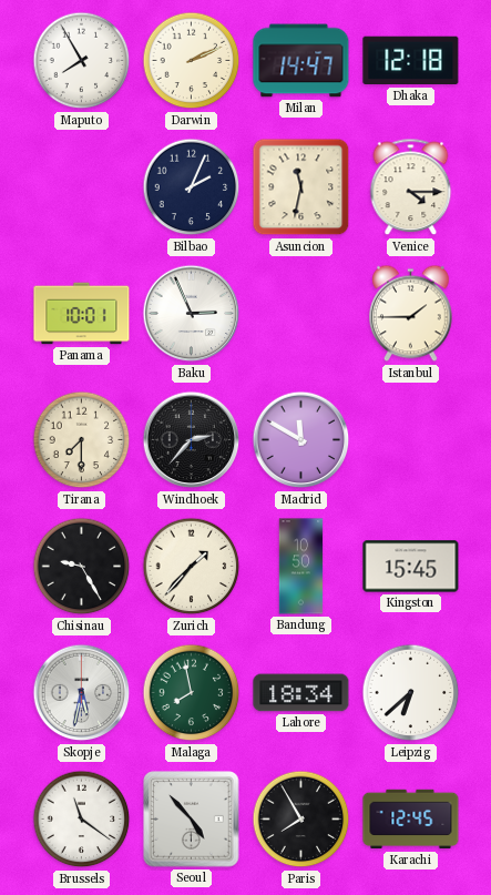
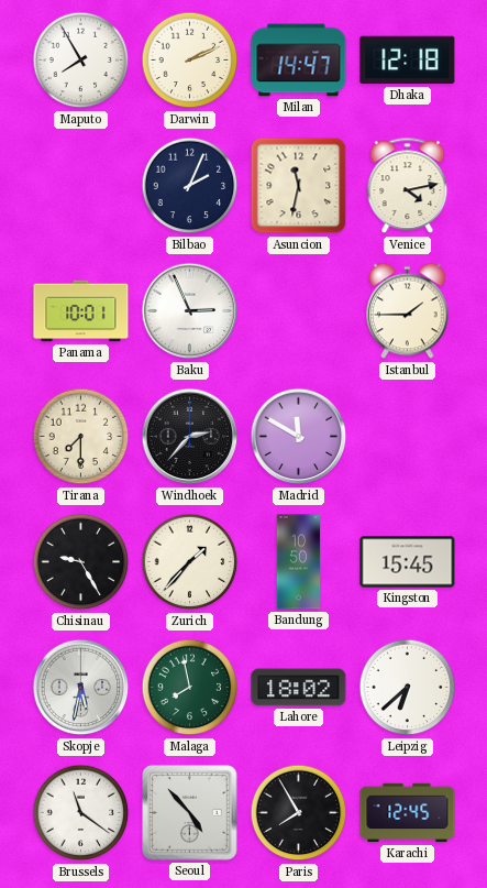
Venice: 4:15 -> 4:13
Lahore: 18:34 -> 18:02
